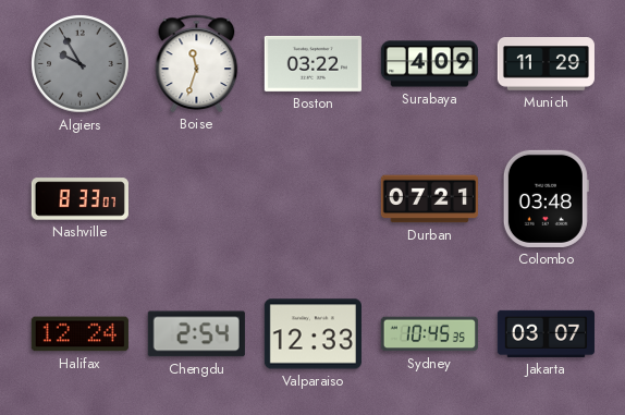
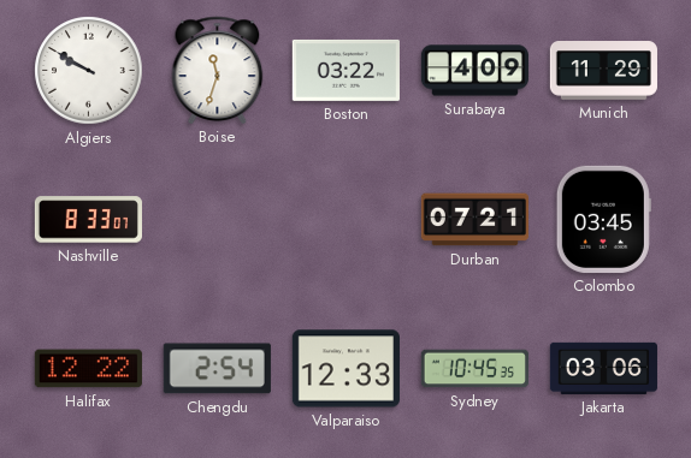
Algiers: 9:55 -> 9:50
Algiers dial: grey -> white
Colombo: 03:48 -> 03:45
Halifax: 12:24 -> 12:22
Jakarta: 03:07 -> 03:06
